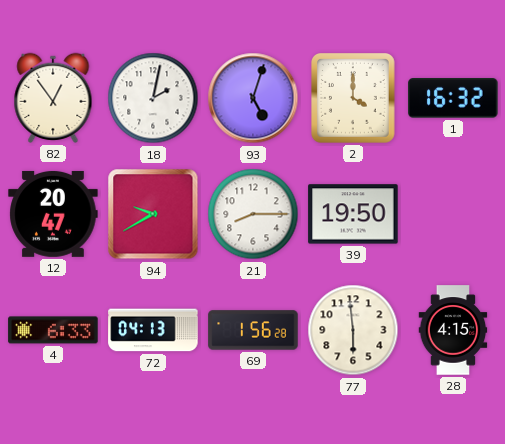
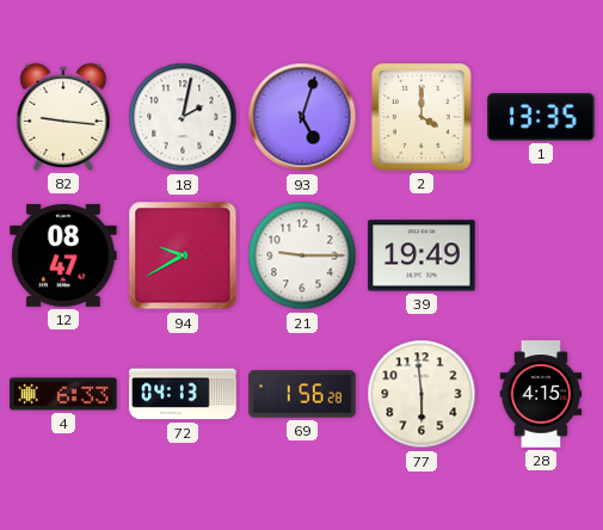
82: 12:54 -> 9:16
1: 16:32 -> 13:35
12: 20:47 -> 08:47
21: 8:15 -> 9:15
39: 19:50 -> 19:49
